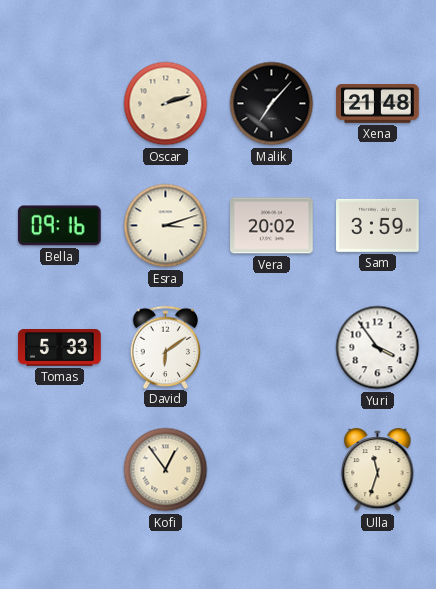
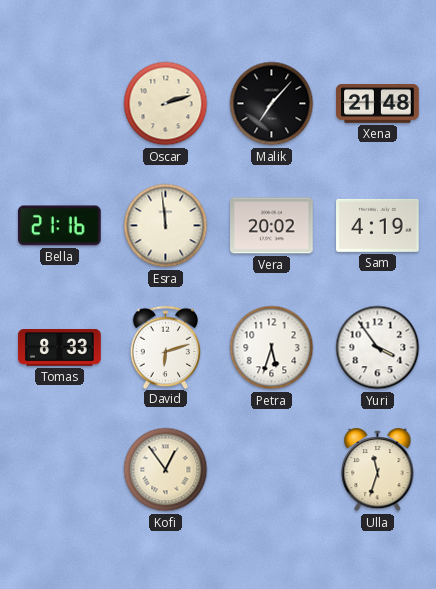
Bella: 09:16 -> 21:16
Esra: 3:12 -> 11:59
Sam: 3:59 -> 4:19
Tomas: 5:33 -> 8:33
David: 6:09 -> 6:12
Petra: none -> 5:33
